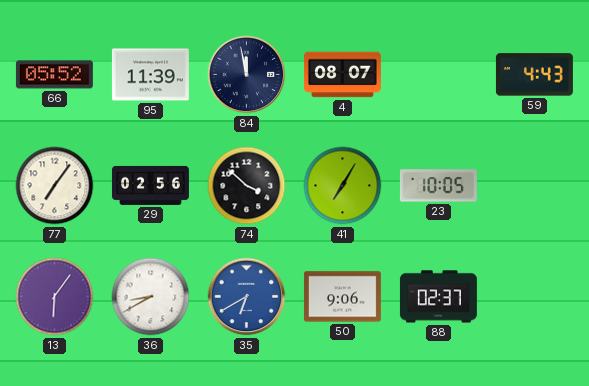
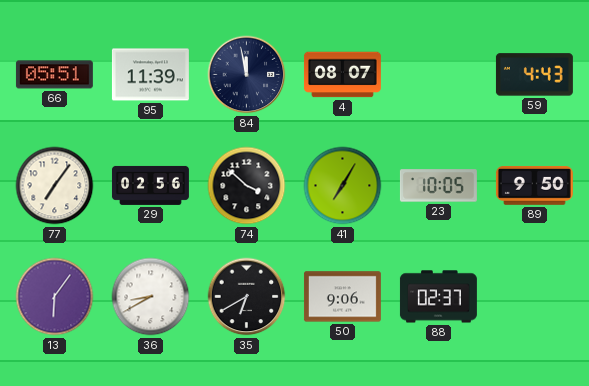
66: 05:52 -> 05:51
89: none -> 9:50
35 dial: blue -> black
